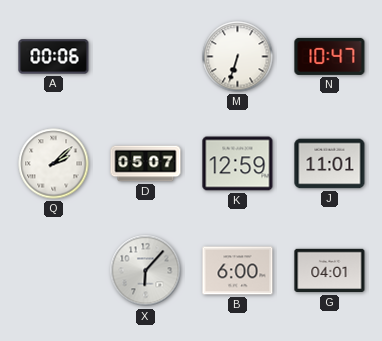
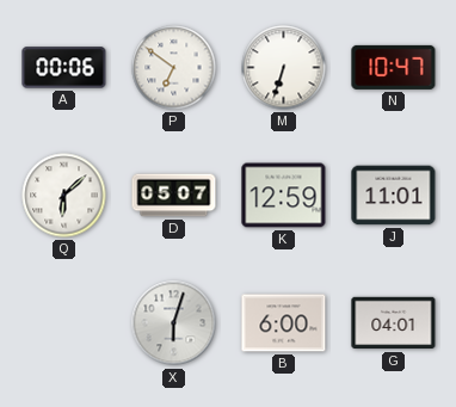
P: none -> 6:51
Q: 2:08 -> 6:08
X: 6:07 -> 6:03
